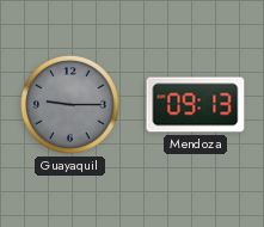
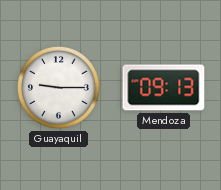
Guayaquil dial: grey -> white
